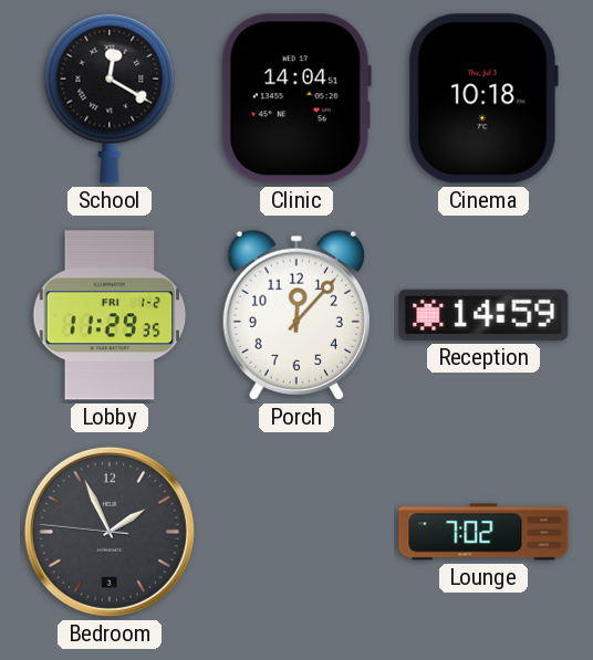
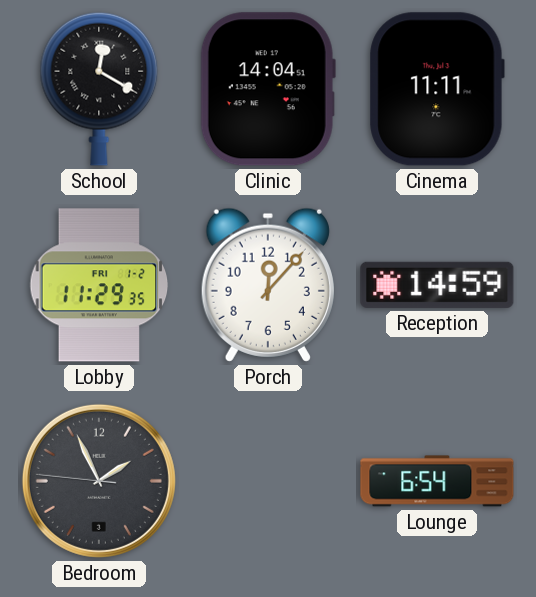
Cinema: 10:18 -> 11:11
Lounge: 7:02 -> 6:54
